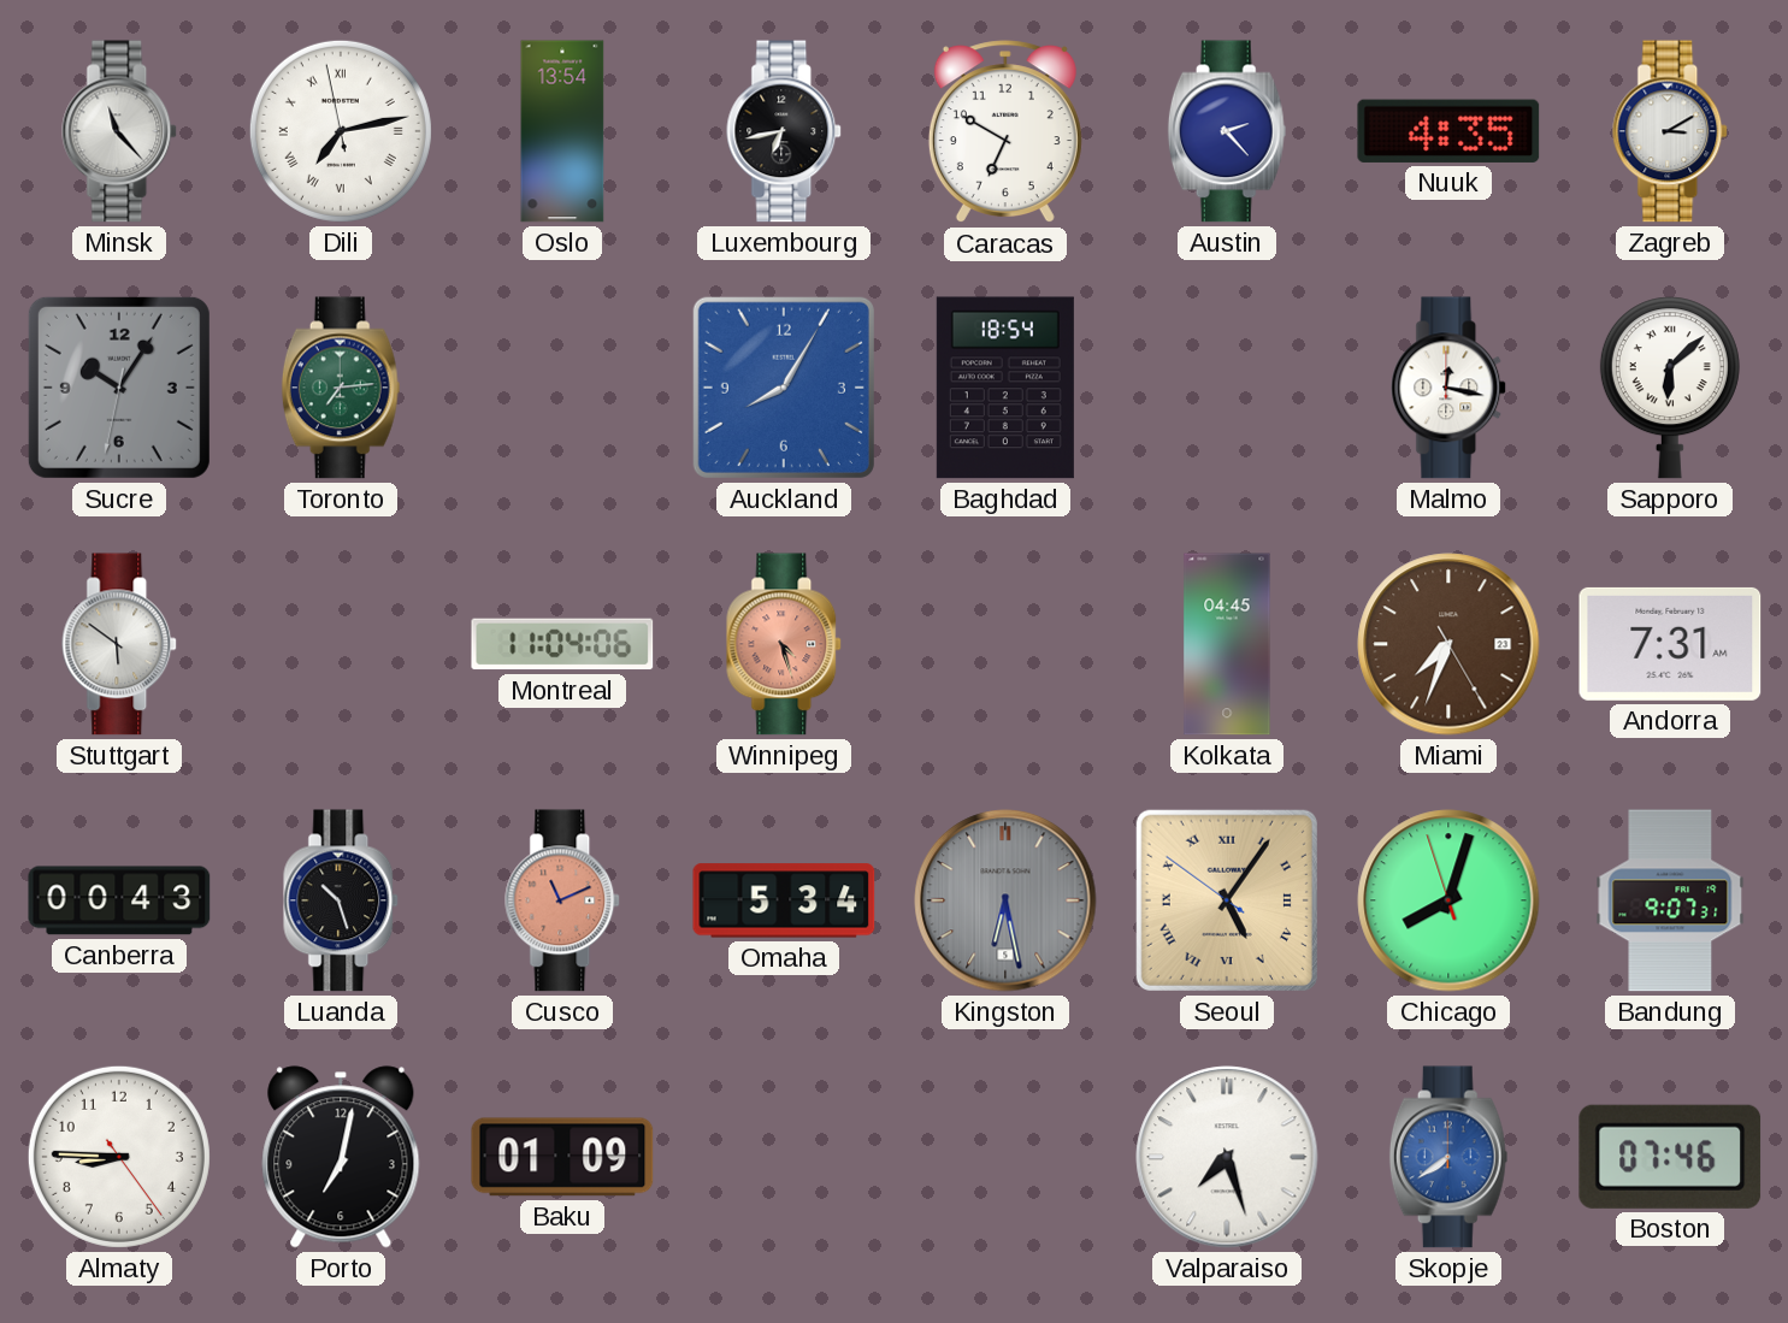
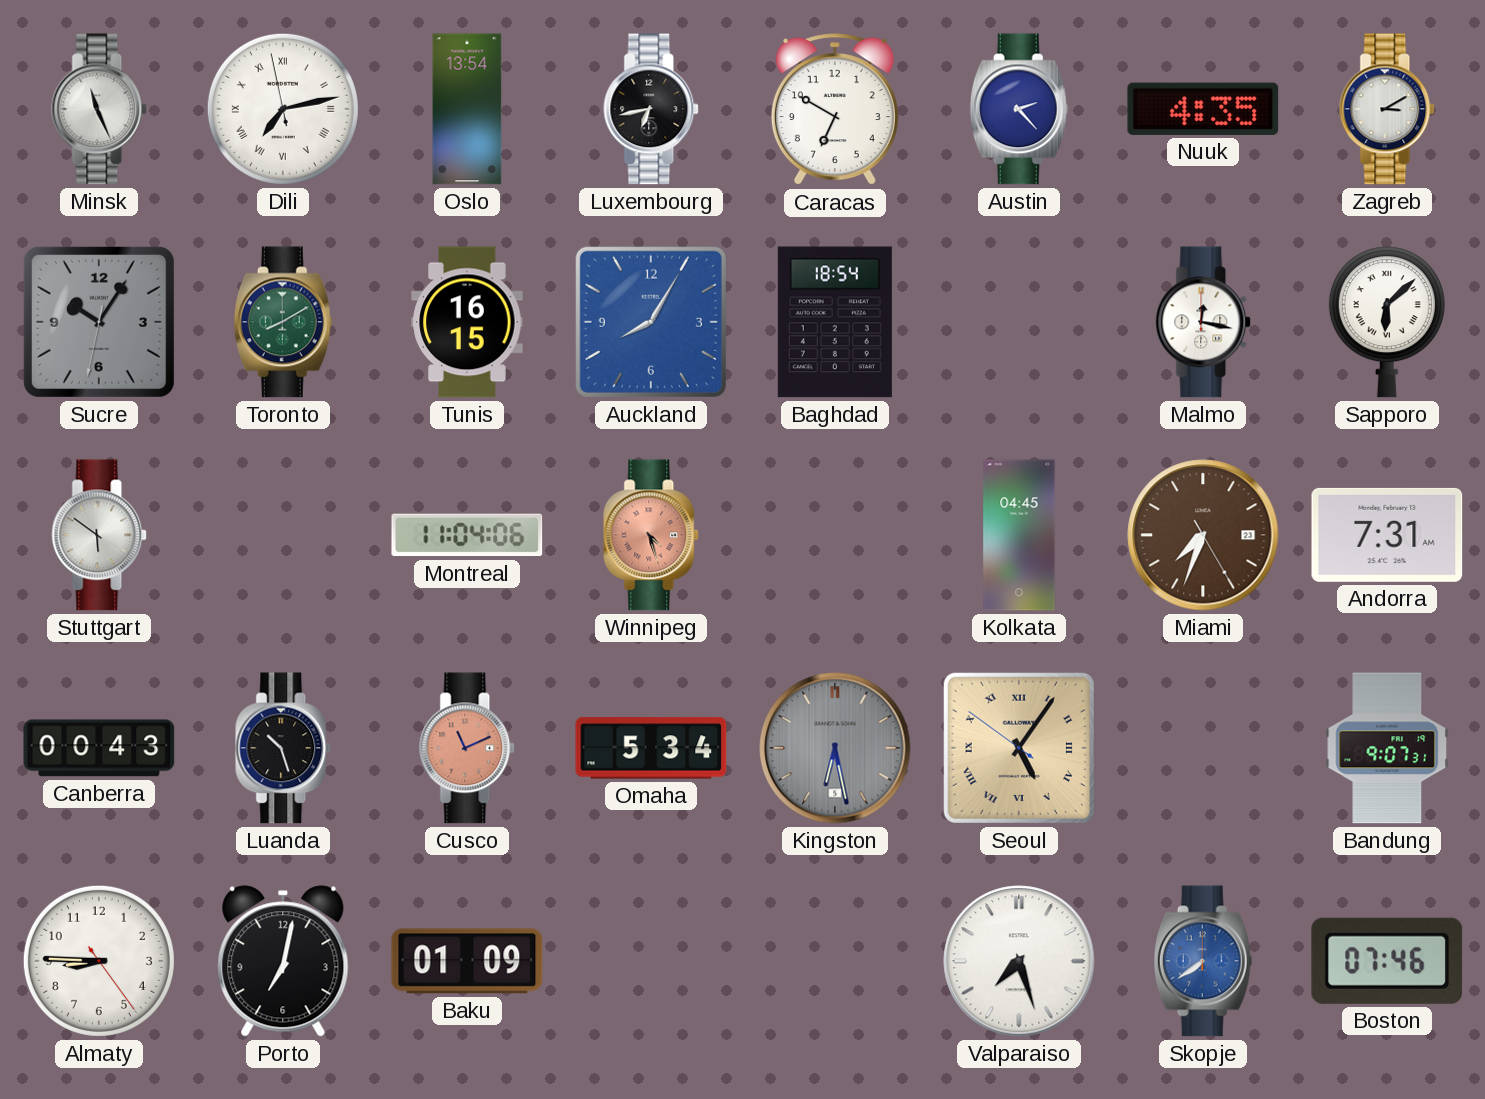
Minsk: 11:23 -> 11:26
Toronto: 7:14 -> 8:10
Tunis: none -> 16:15
Chicago: 8:02 -> none
